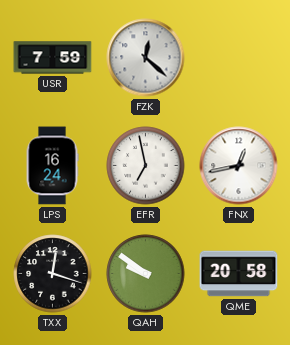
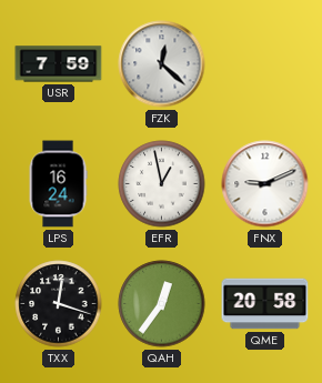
EFR: 6:58 -> 12:58
FNX: 12:43 -> 9:11
QAH: 9:51 -> 12:36
